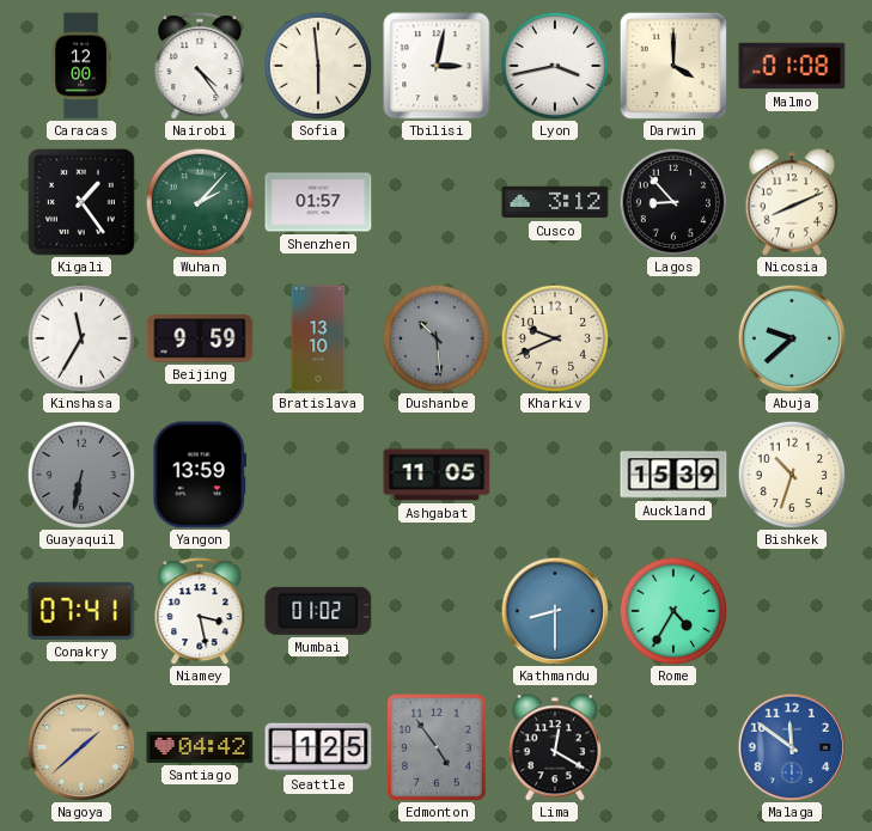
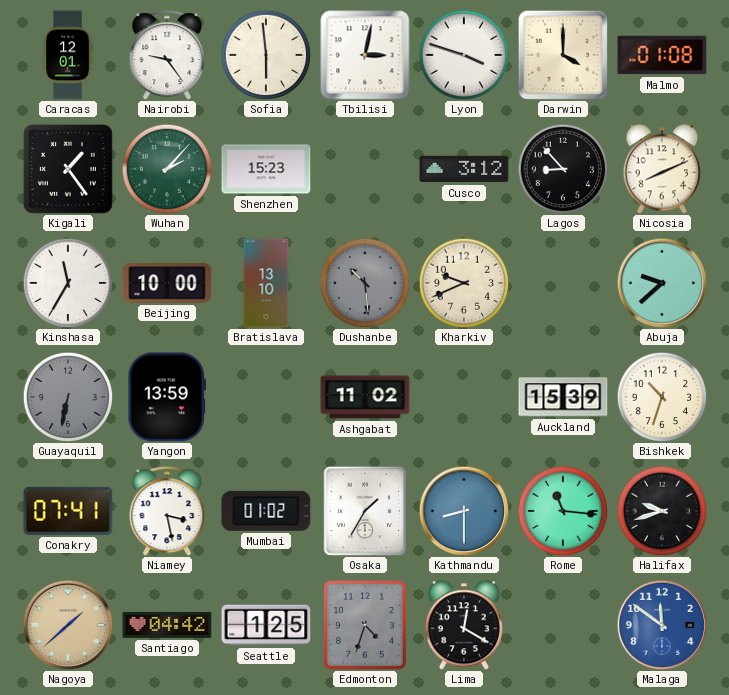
Caracas: 12:00 -> 12:01
Nairobi: 4:24 -> 9:24
Lyon: 3:43 -> 3:48
Shenzhen: 01:57 -> 15:23
Beijing: 9:59 -> 10:00
Ashgabat: 11:05 -> 11:02
Osaka: none -> 1:35
Rome: 4:35 -> 11:16
Halifax: none -> 9:42
Edmonton: 4:54 -> 4:33
